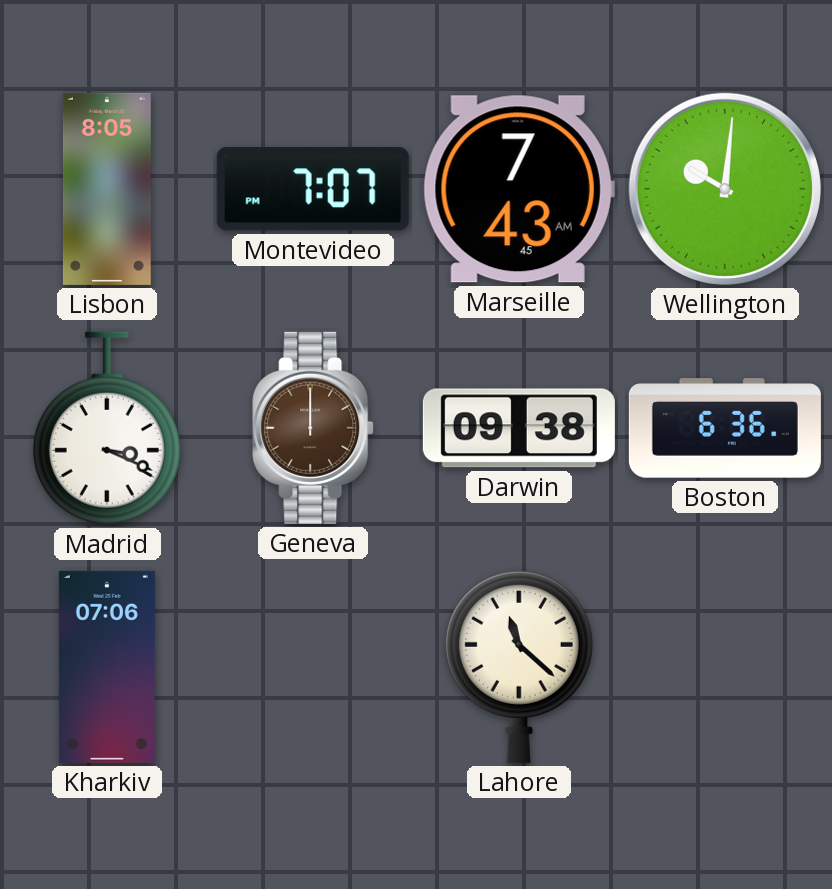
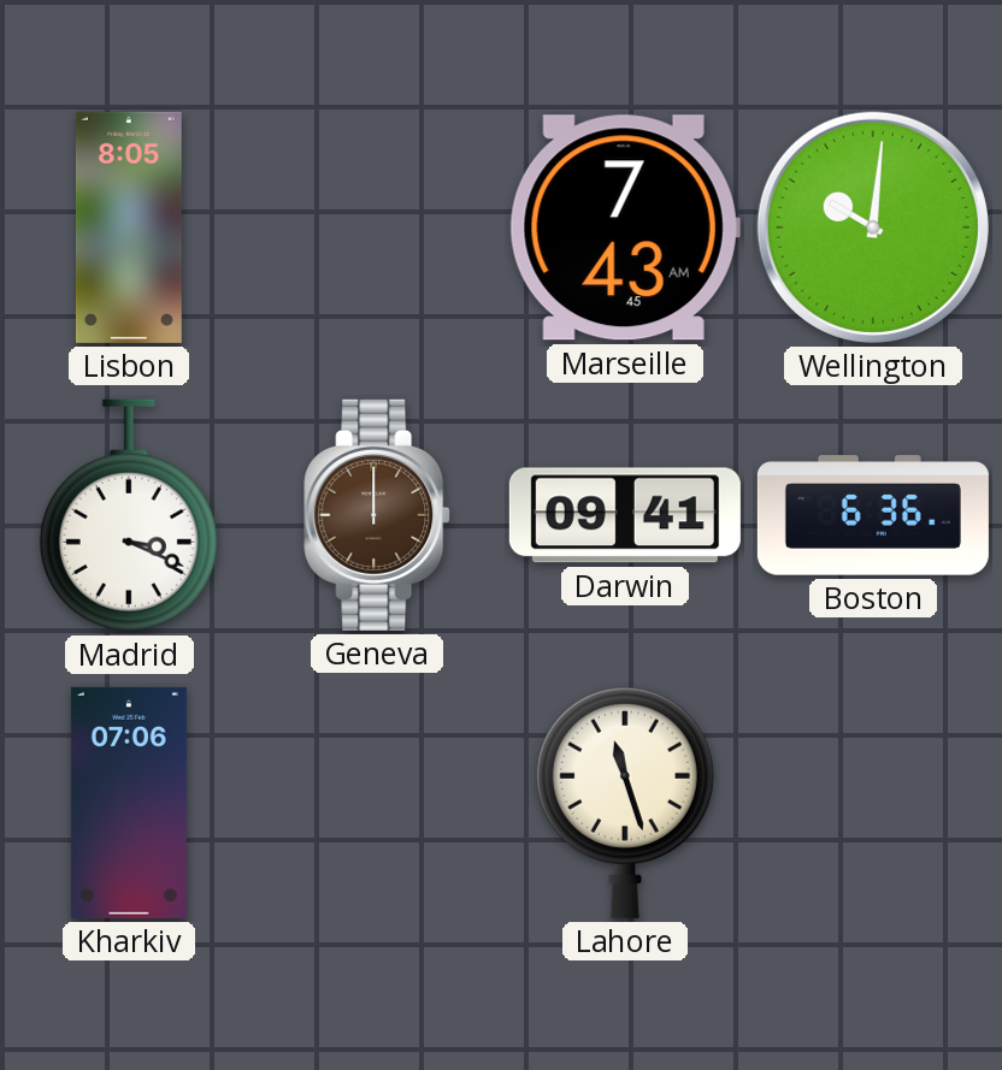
Montevideo: 7:07 -> none
Darwin: 09:38 -> 09:41
Lahore: 11:22 -> 11:27
